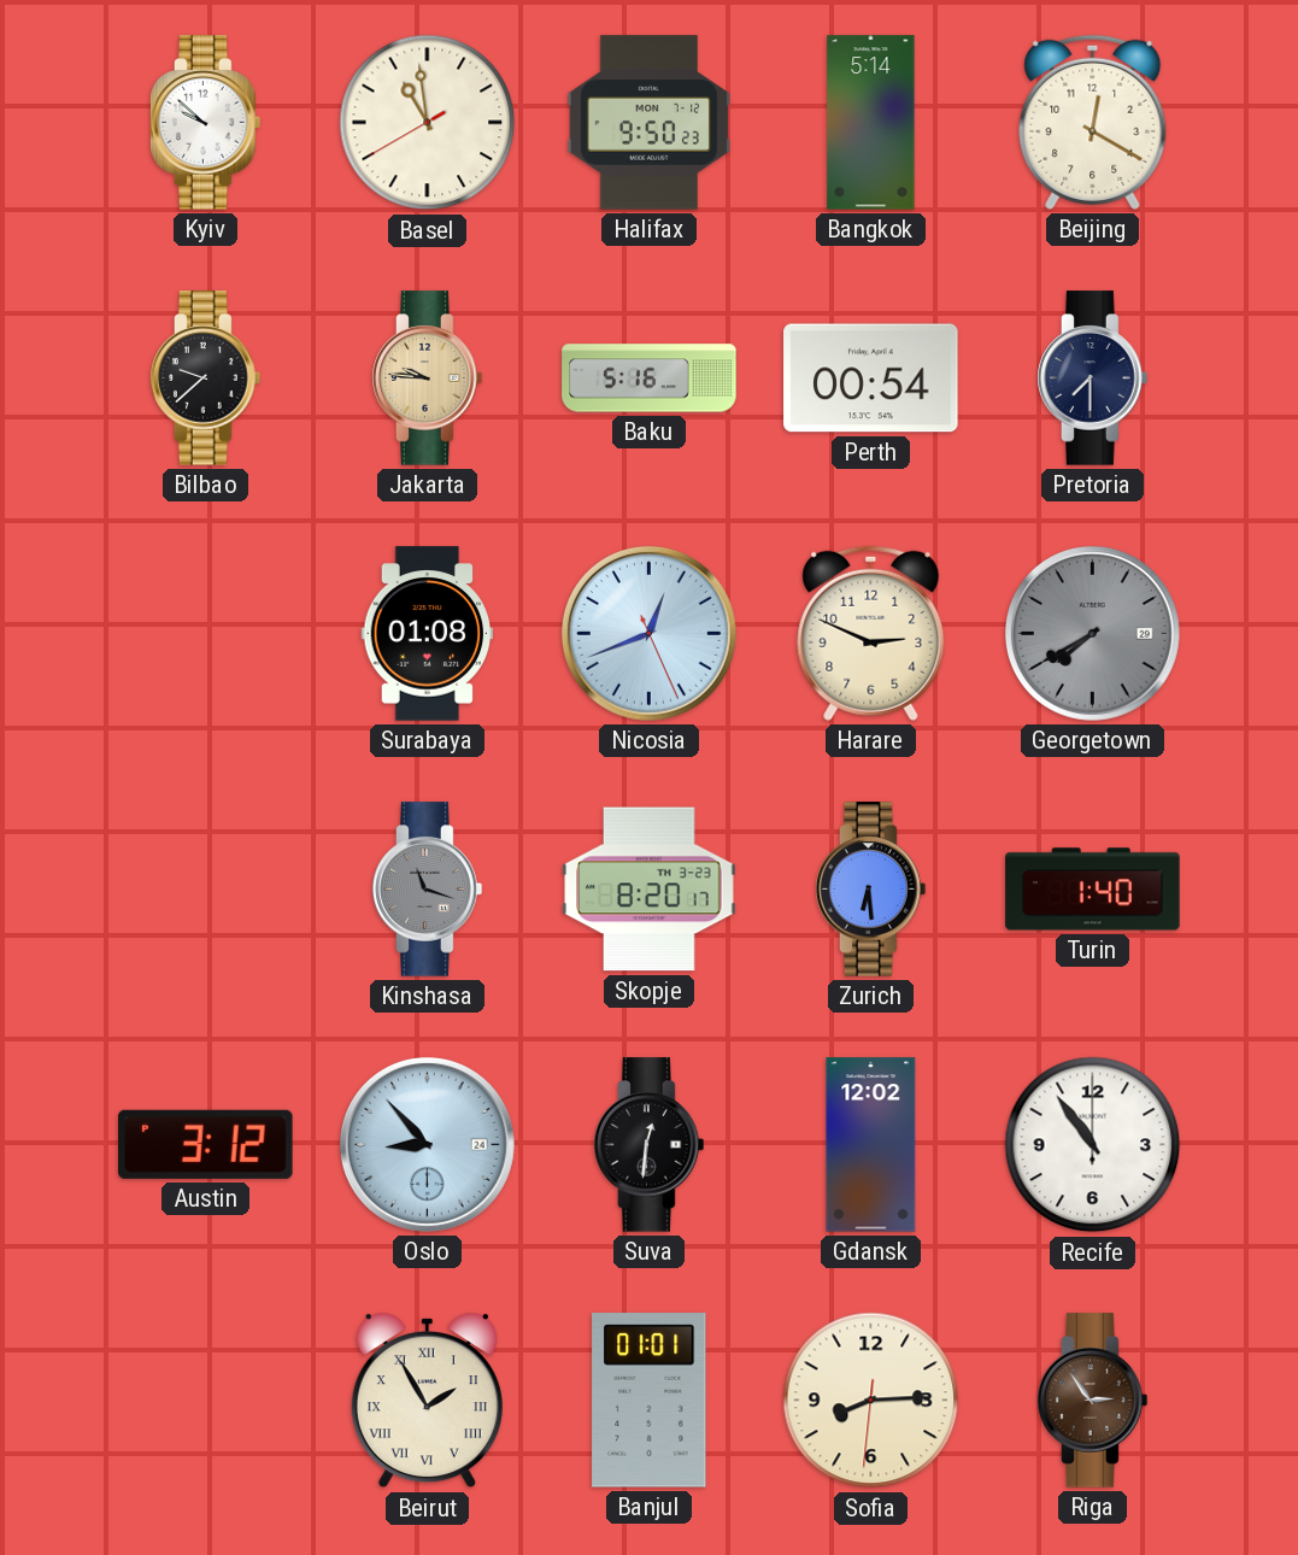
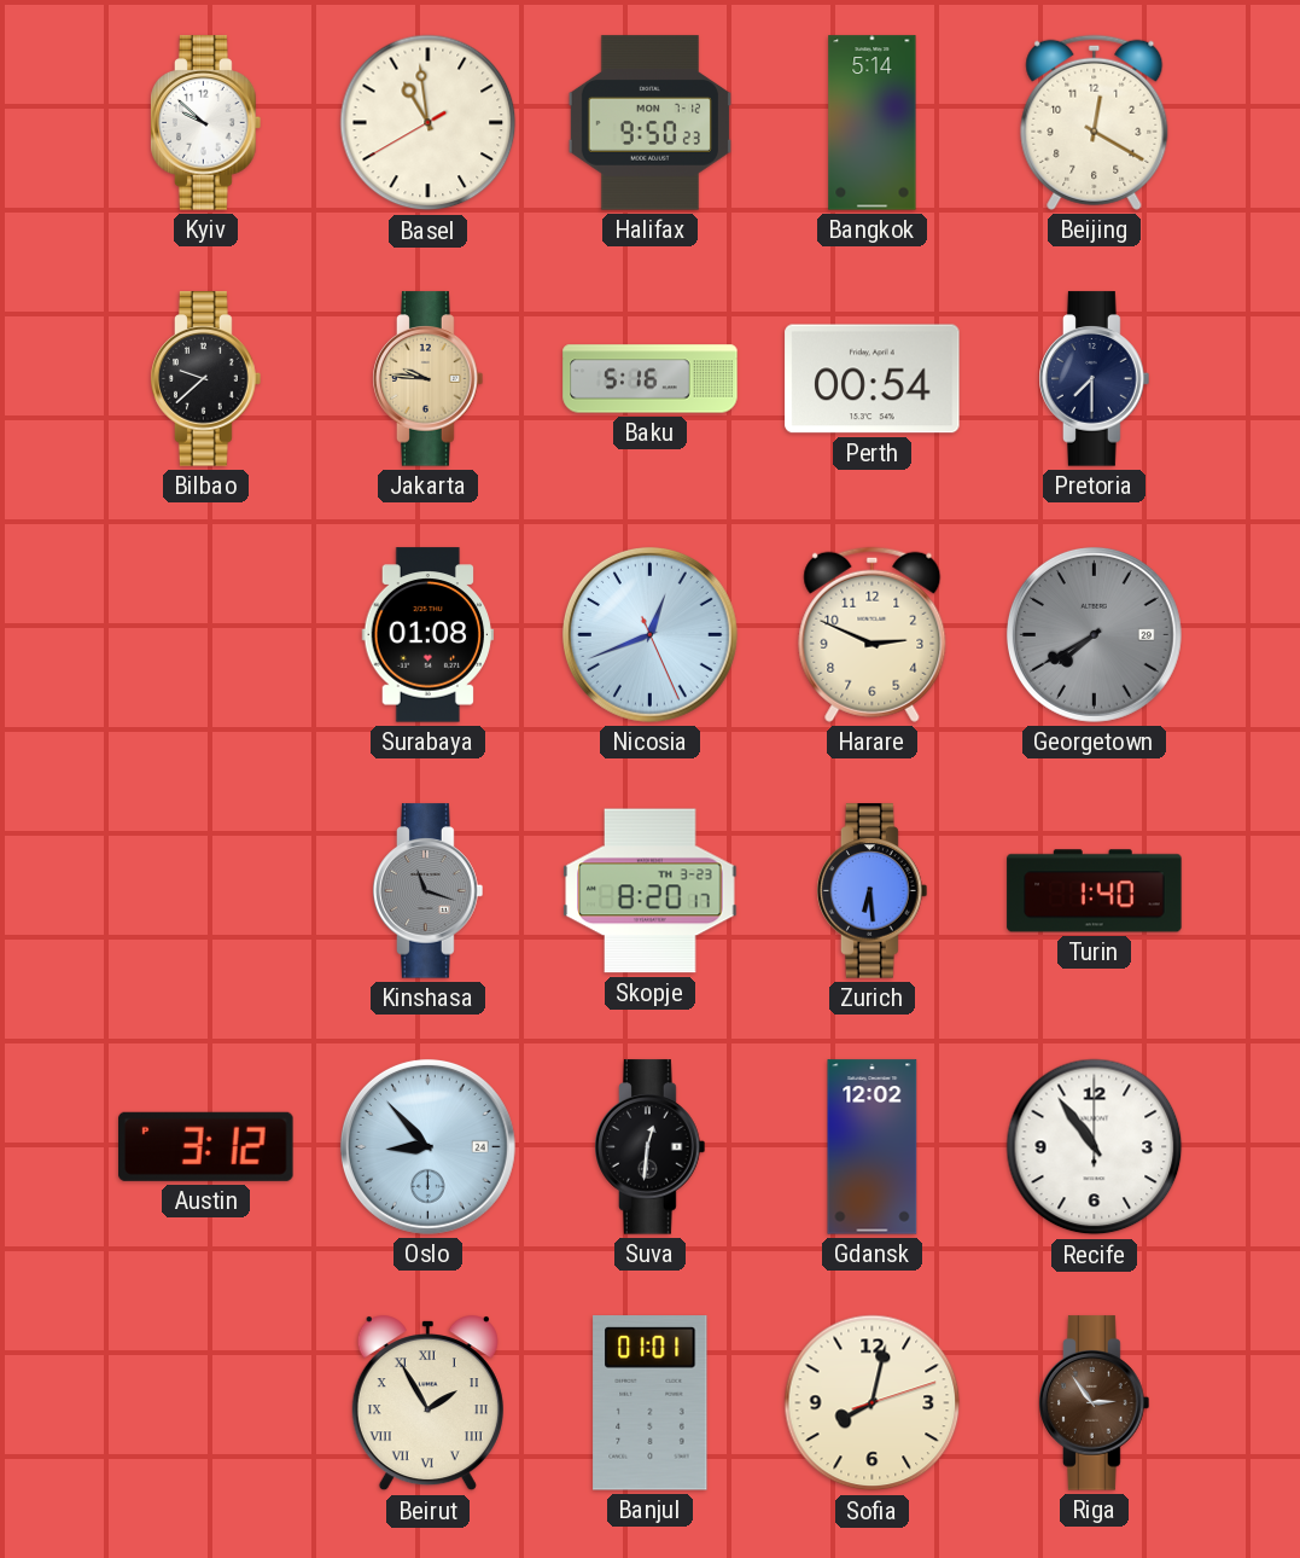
Sofia: 8:14 -> 8:02
